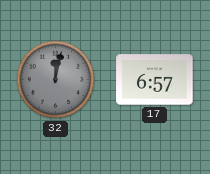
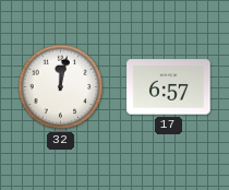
32 dial: grey -> white
